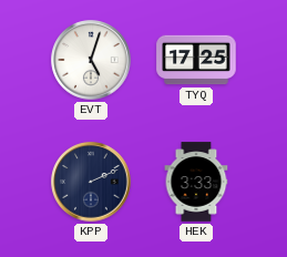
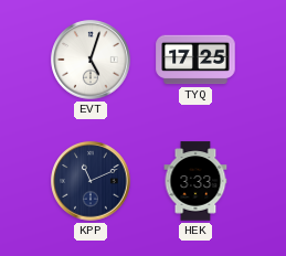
KPP: 2:11 -> 11:11
